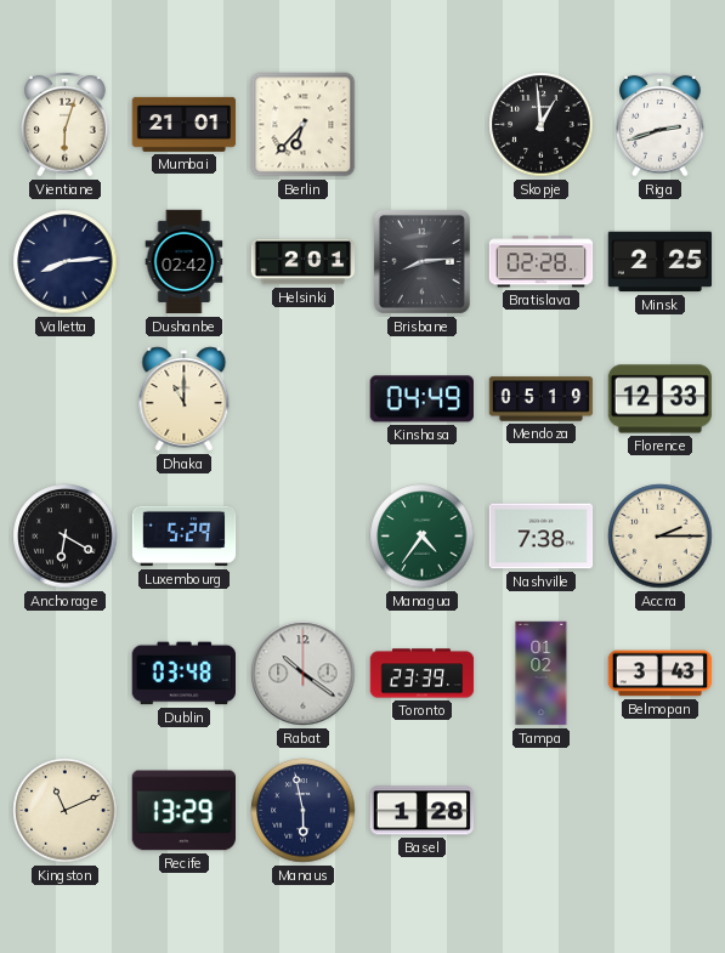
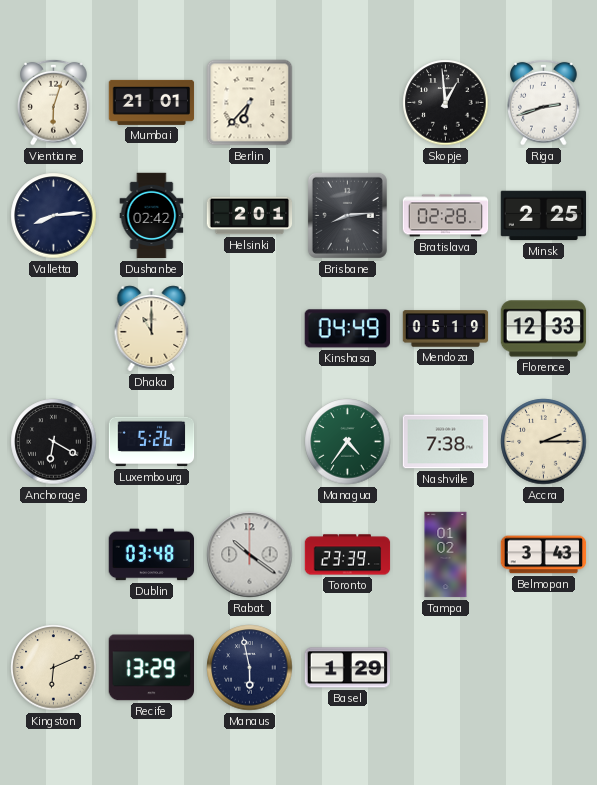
Luxembourg: 5:29 -> 5:26
Kingston: 11:11 -> 6:11
Basel: 1:28 -> 1:29
